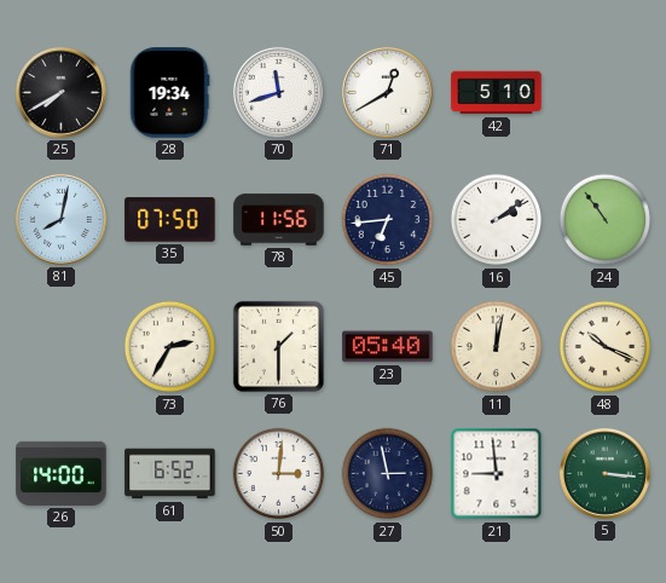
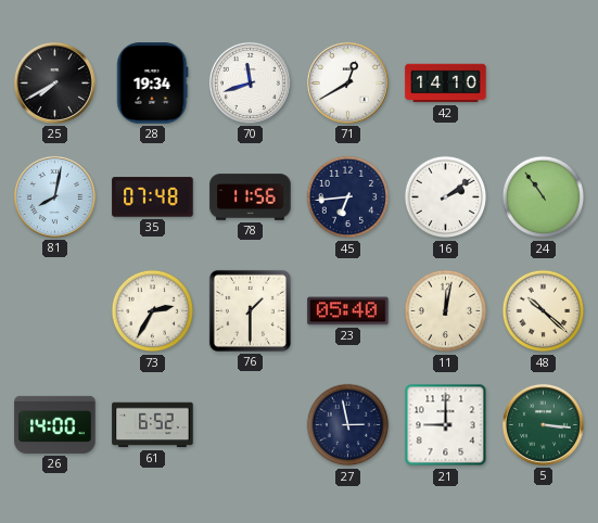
42: 5:10 -> 14:10
35: 07:50 -> 07:48
48: 10:19 -> 10:22
50: 3:01 -> none
21: 8:59 -> 9:00
